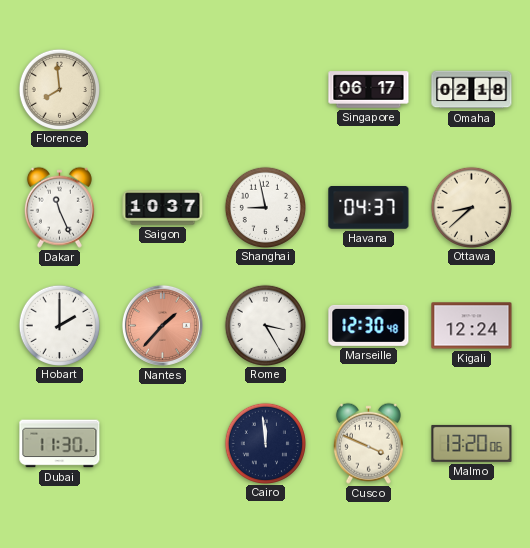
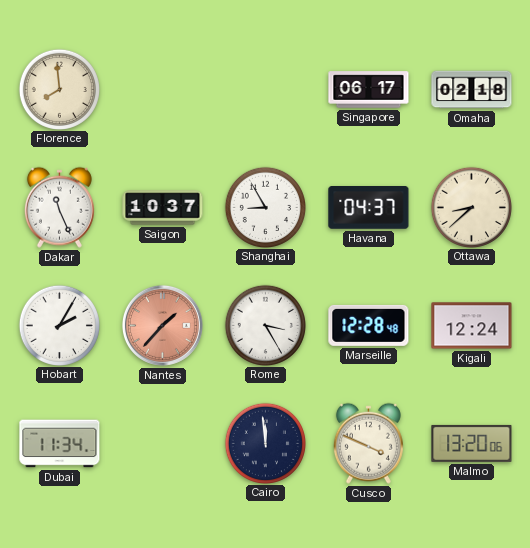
Shanghai: 8:58 -> 8:55
Hobart: 2:00 -> 2:05
Marseille: 12:30 -> 12:28
Dubai: 11:30 -> 11:34
